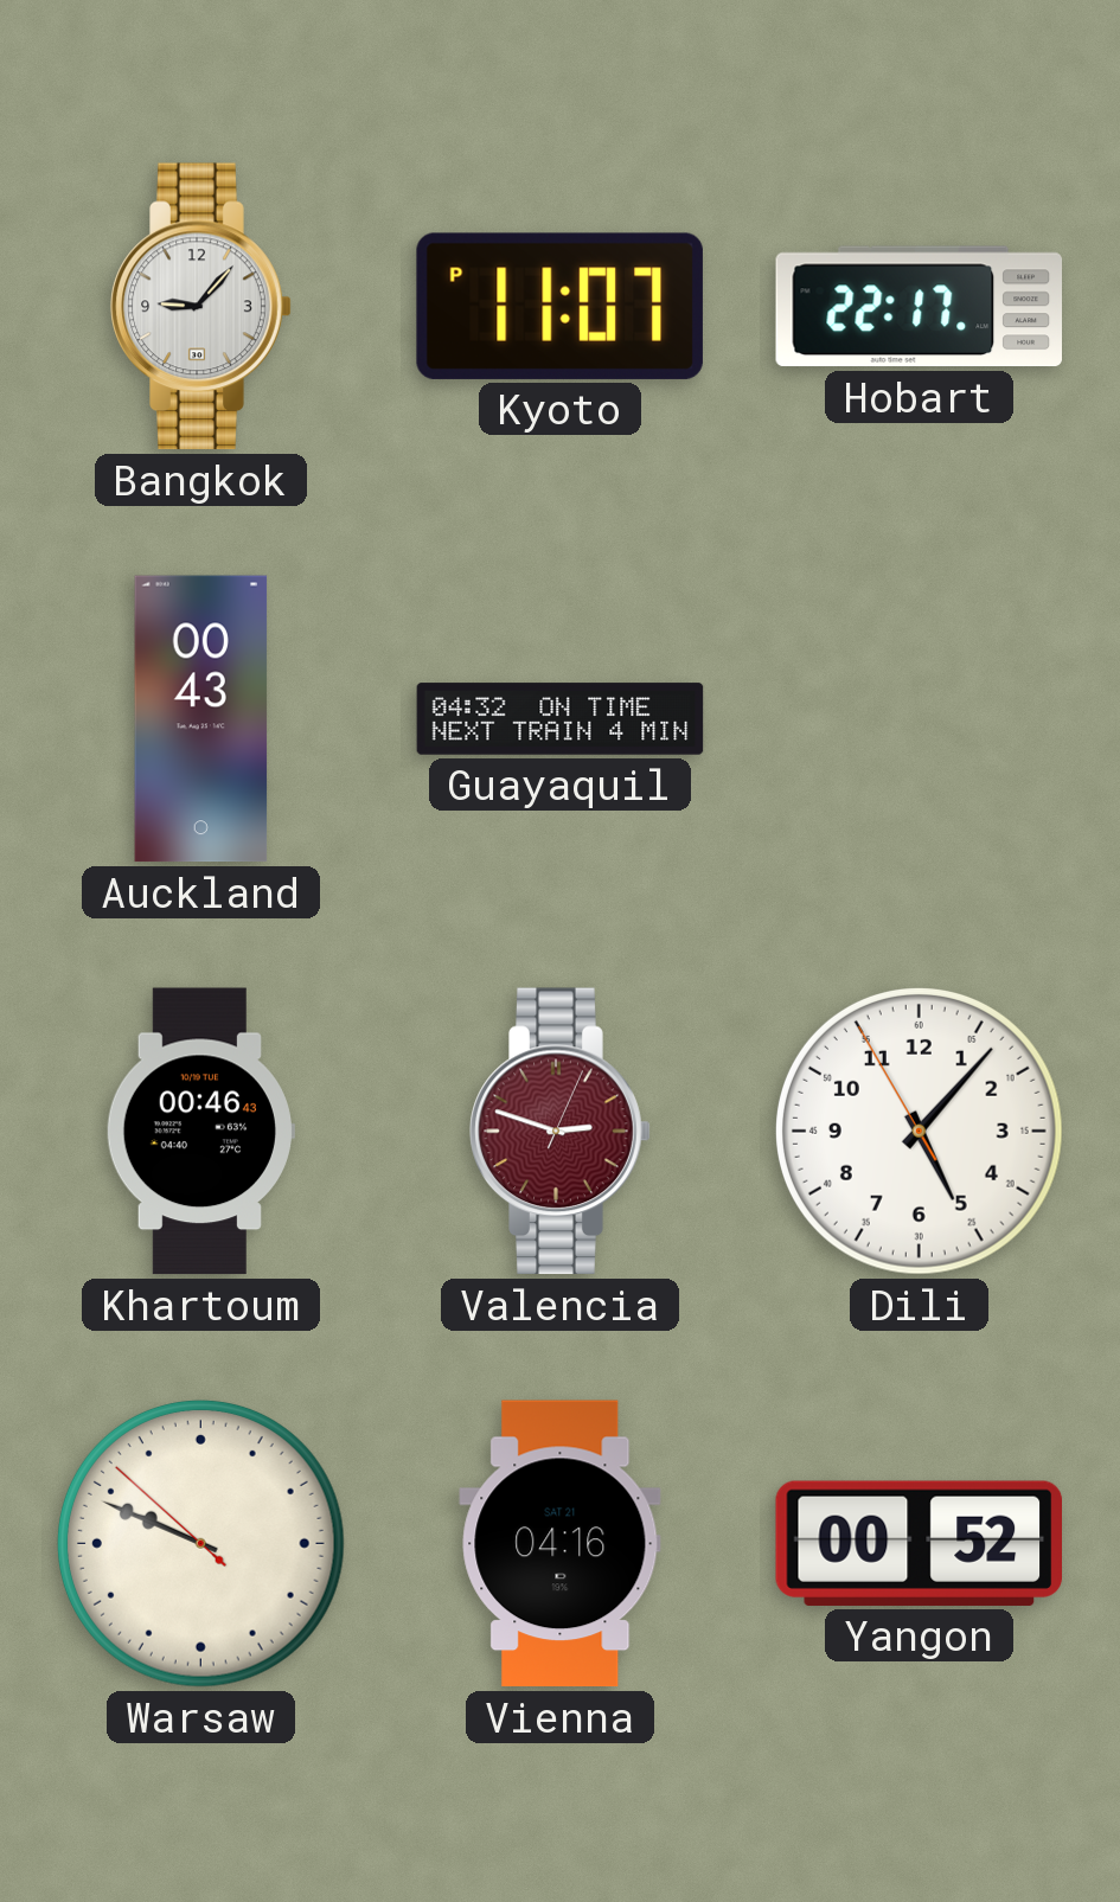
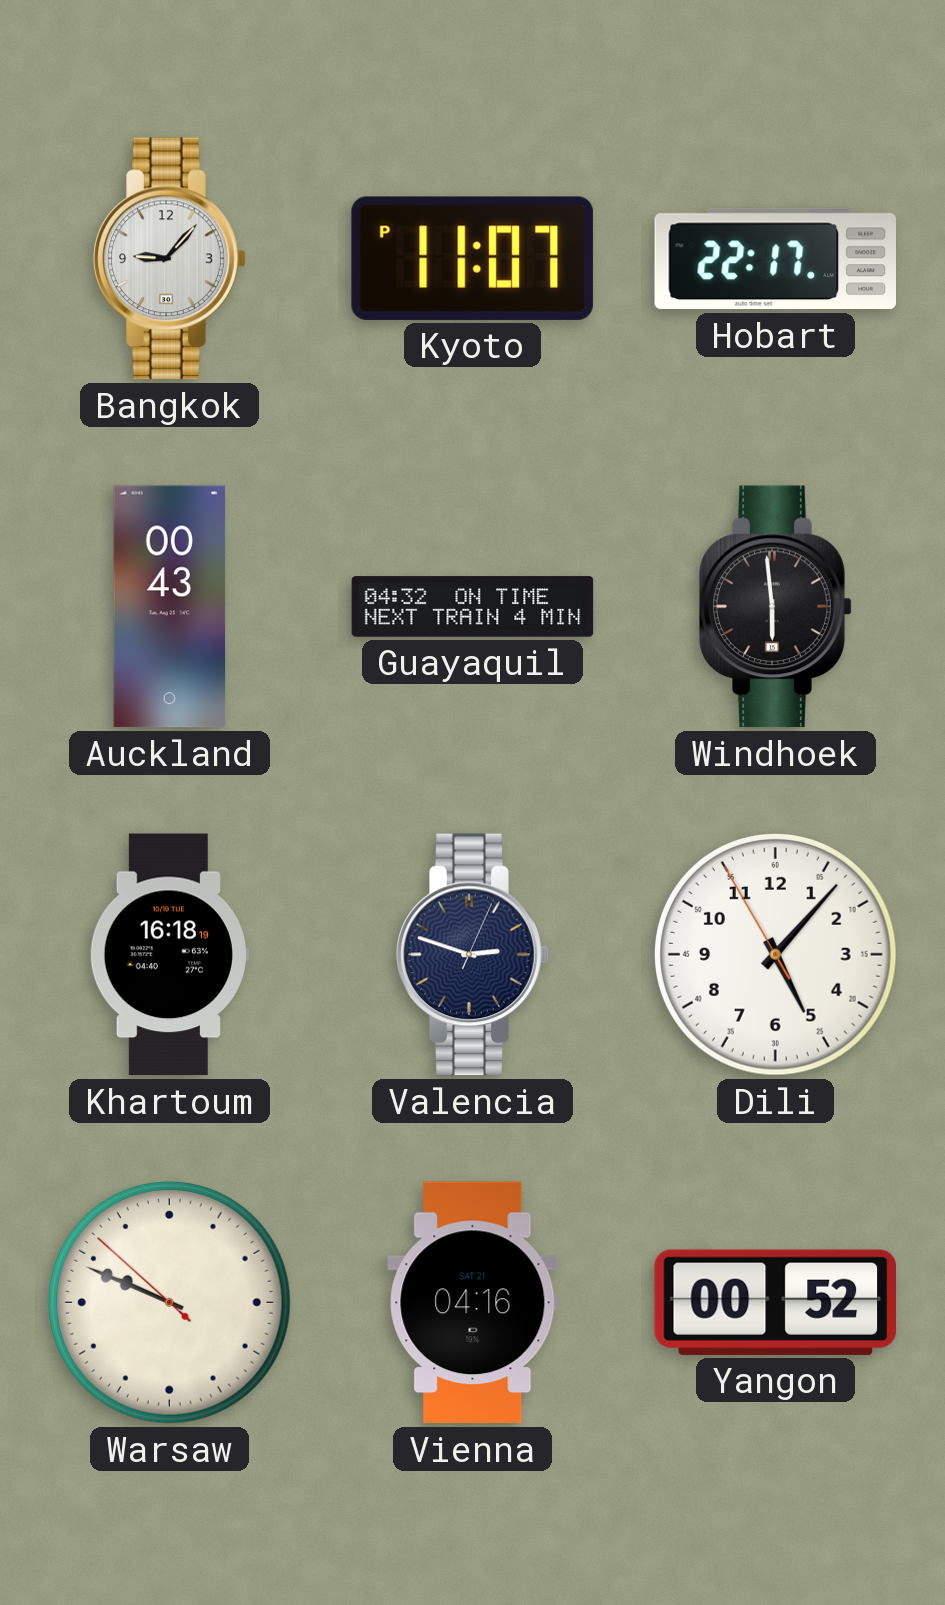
Windhoek: none -> 5:59
Khartoum: 00:46 -> 16:18
Valencia dial: burgundy -> navy
